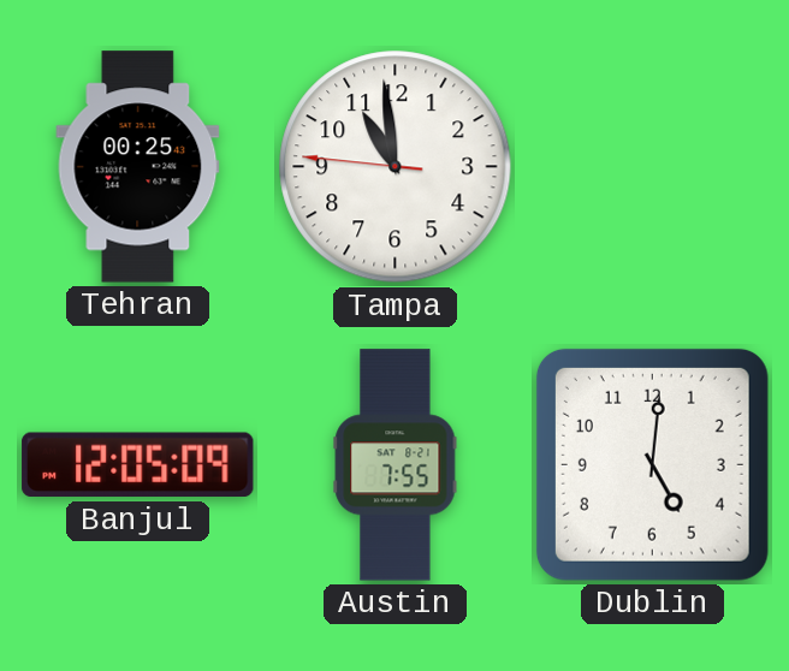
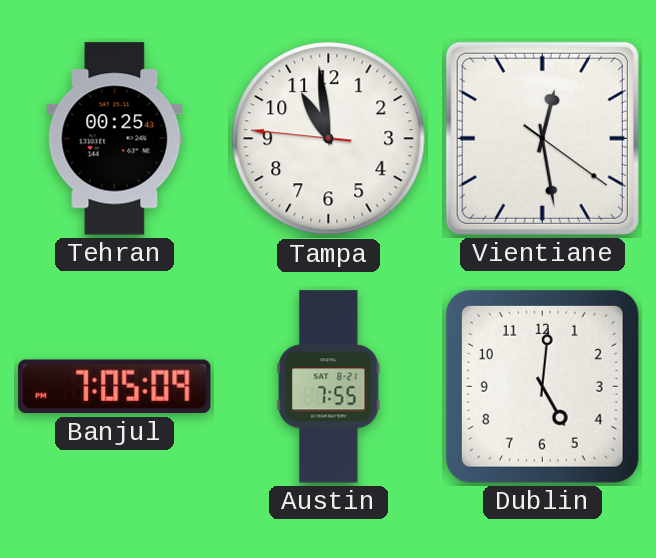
Vientiane: none -> 12:28
Banjul: 12:05 -> 7:05
